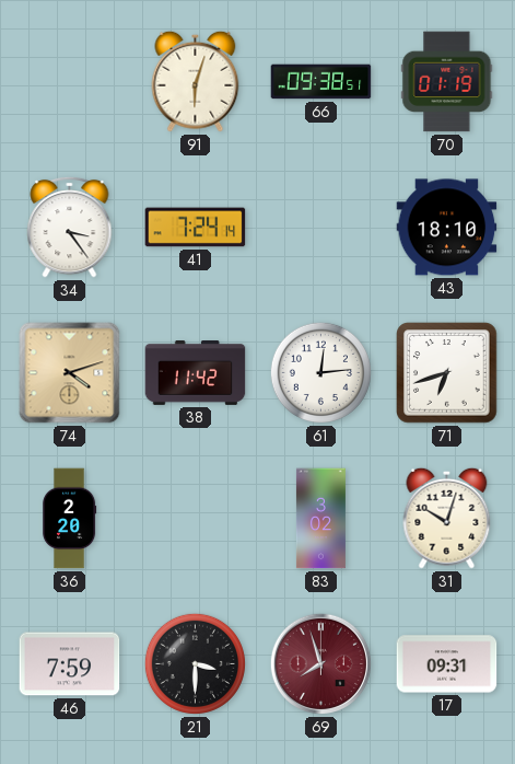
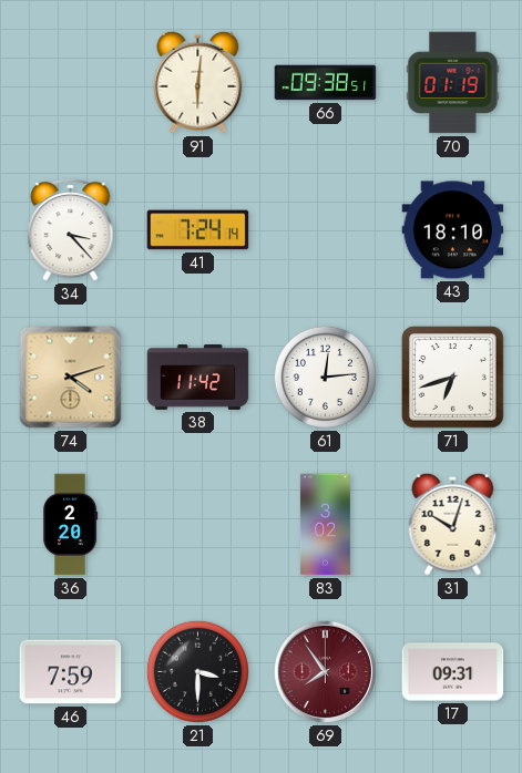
91: 6:03 -> 6:01
34: 3:24 -> 3:23
69: 7:57 -> 7:54
